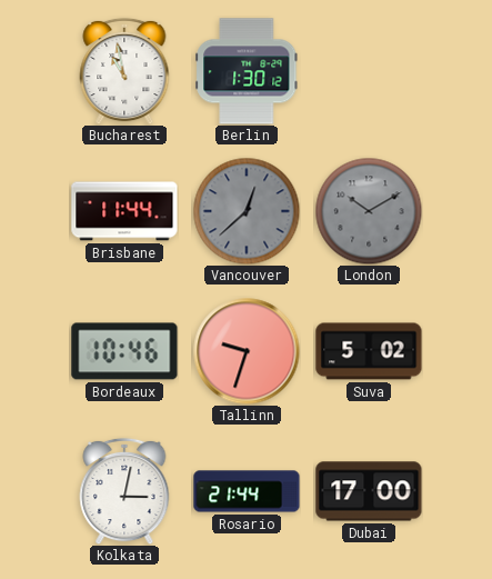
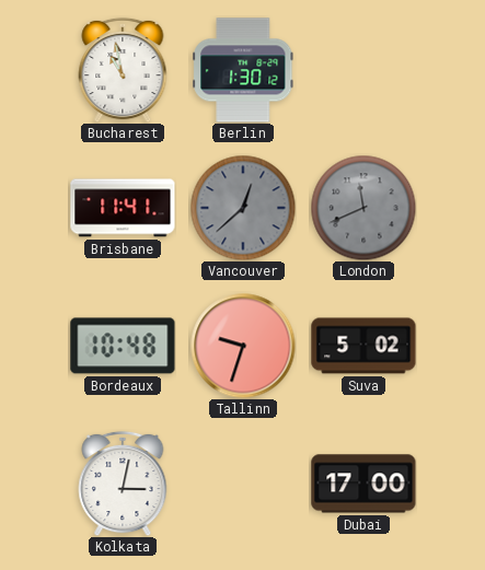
Brisbane: 11:44 -> 11:41
London: 10:10 -> 11:41
Bordeaux: 10:46 -> 10:48
Rosario: 21:44 -> none
